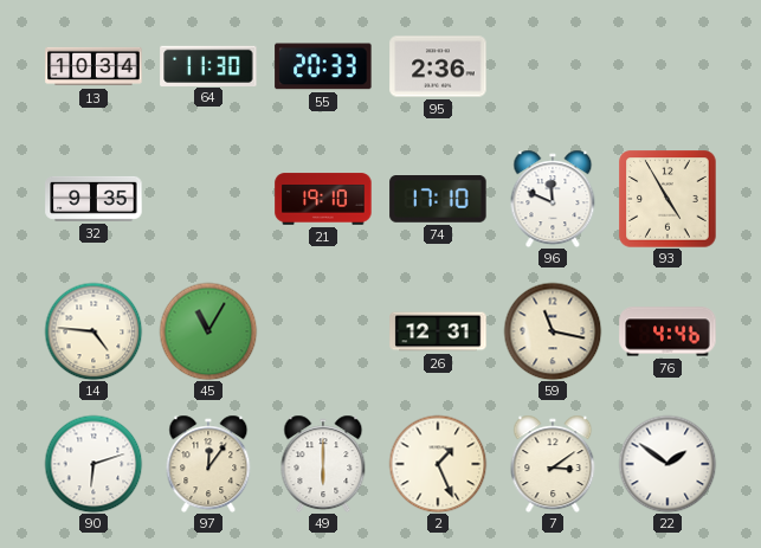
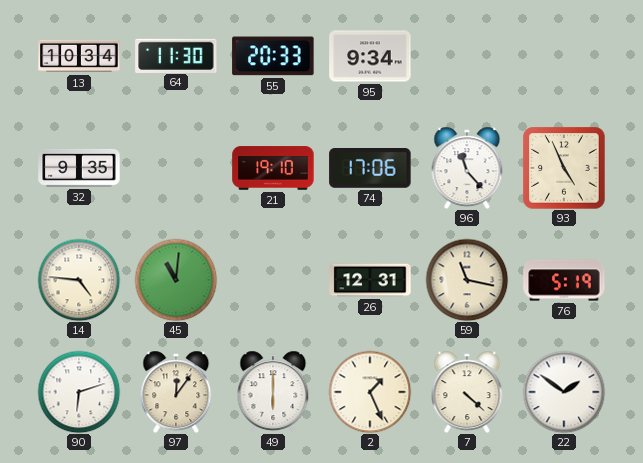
95: 2:36 -> 9:34
74: 17:10 -> 17:06
96: 11:49 -> 11:23
93: 4:55 -> 4:56
45: 11:05 -> 11:01
76: 4:46 -> 5:19
7: 3:09 -> 4:22
